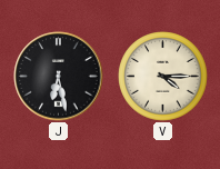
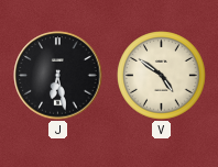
V: 4:15 -> 4:51
